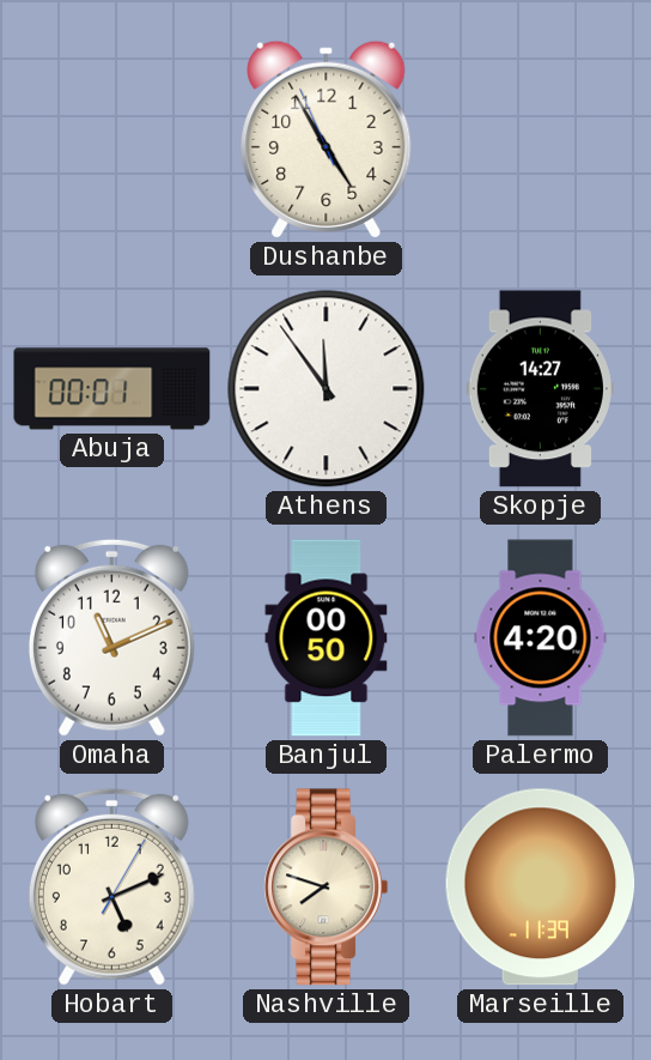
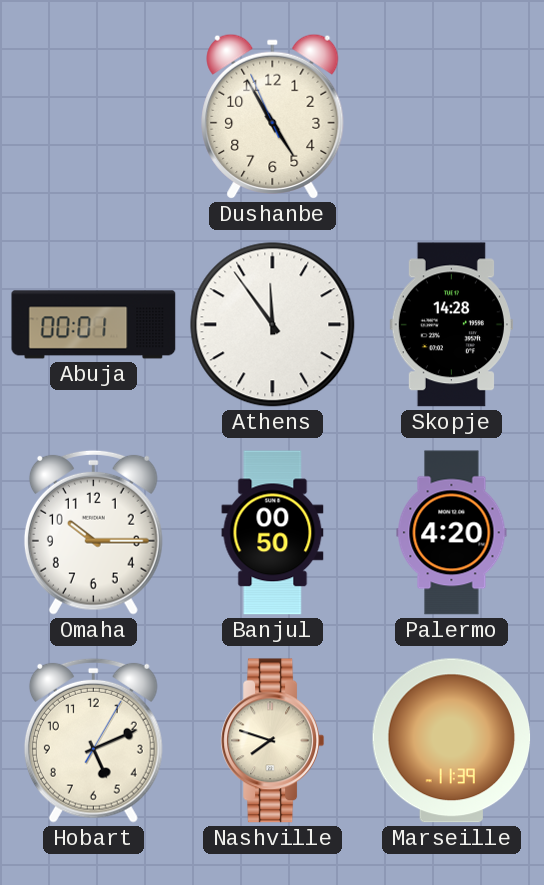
Skopje: 14:27 -> 14:28
Omaha: 11:11 -> 10:15
